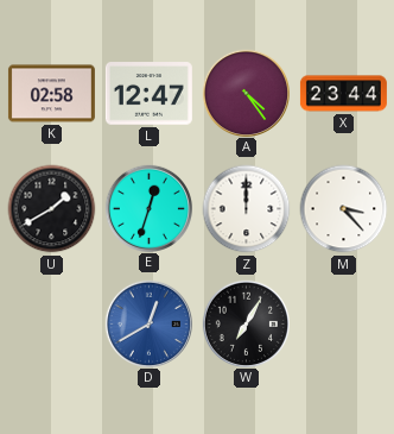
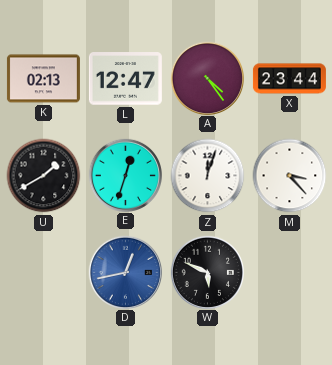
K: 02:58 -> 02:13
Z: 12:00 -> 12:03
D: 12:40 -> 12:43
W: 7:05 -> 5:49
